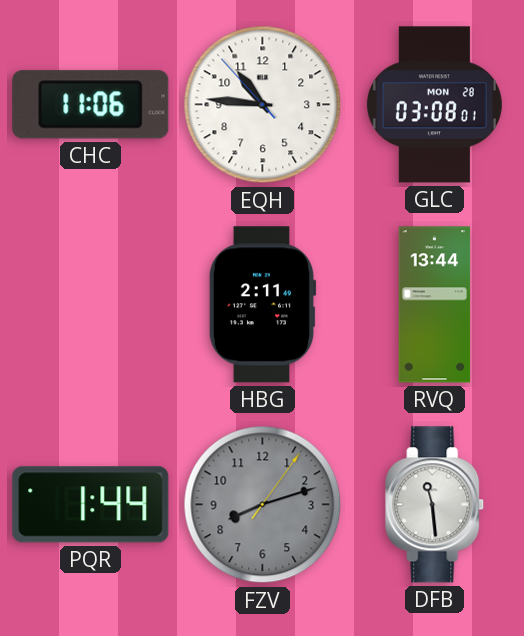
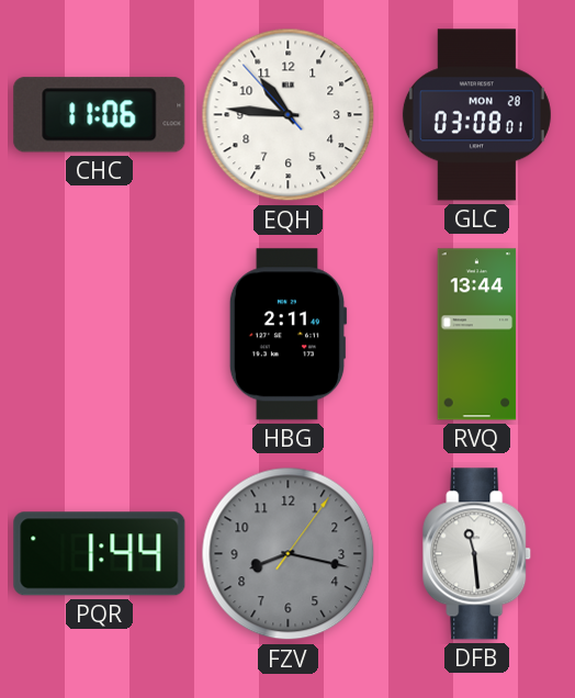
FZV: 8:12 -> 8:17
